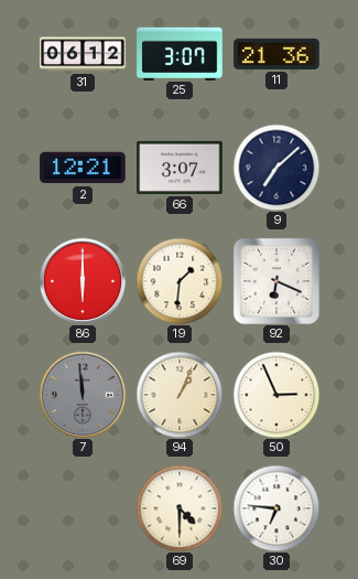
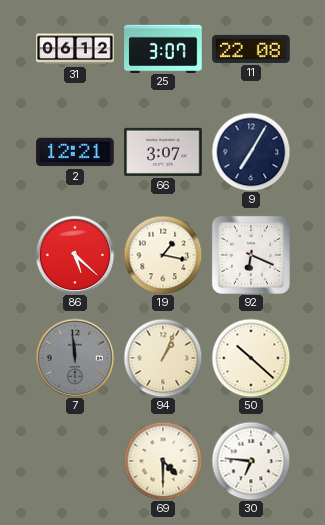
11: 21:36 -> 22:08
9: 7:08 -> 7:05
86: 6:00 -> 5:22
19: 1:31 -> 1:17
50: 2:56 -> 10:22
